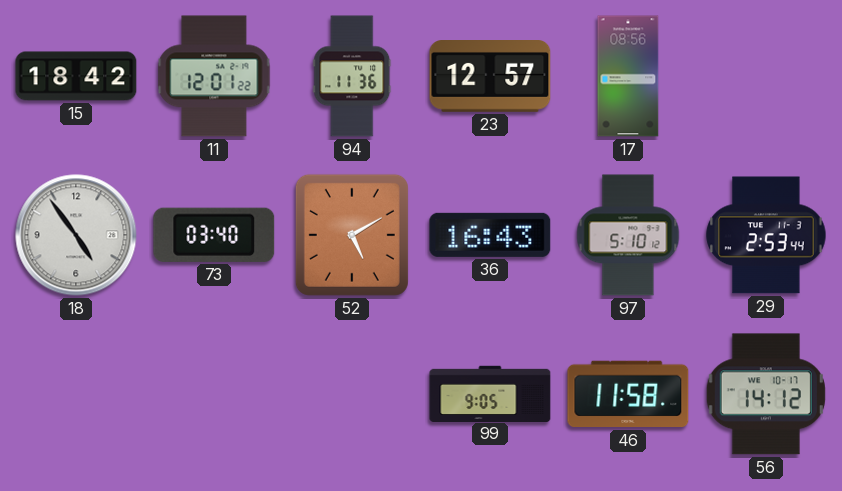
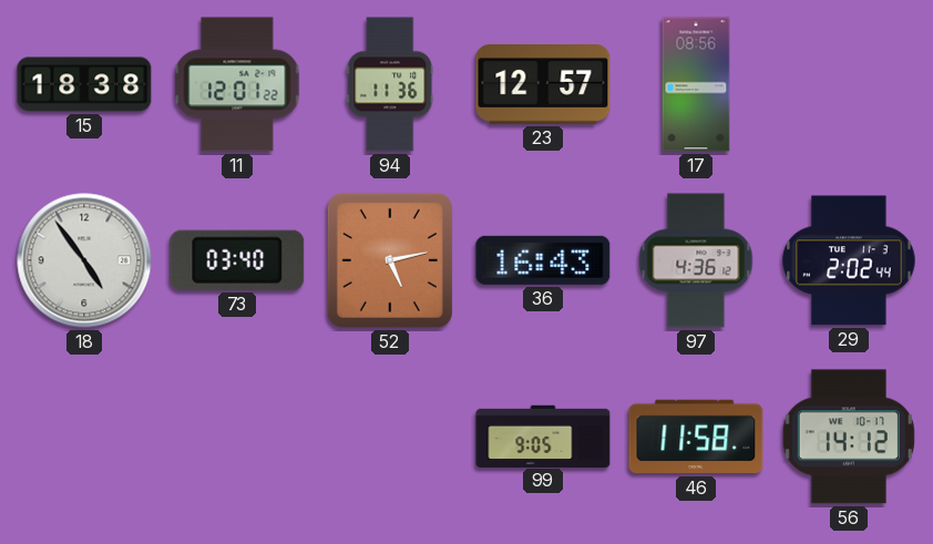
15: 18:42 -> 18:38
52: 5:10 -> 5:13
97: 5:10 -> 4:36
29: 2:53 -> 2:02
